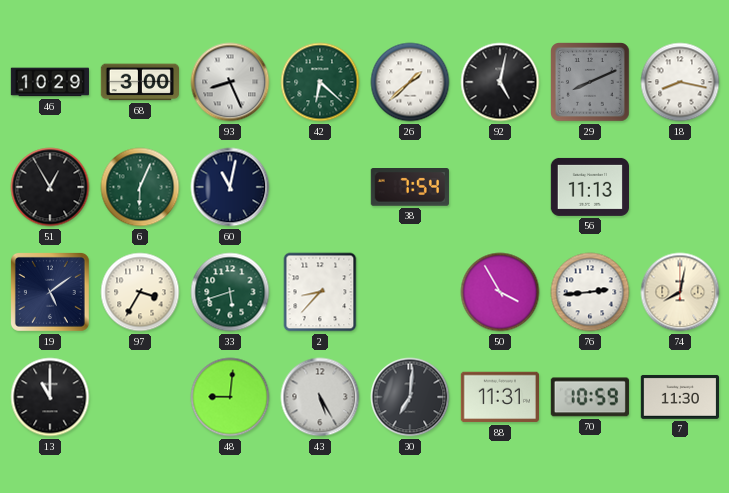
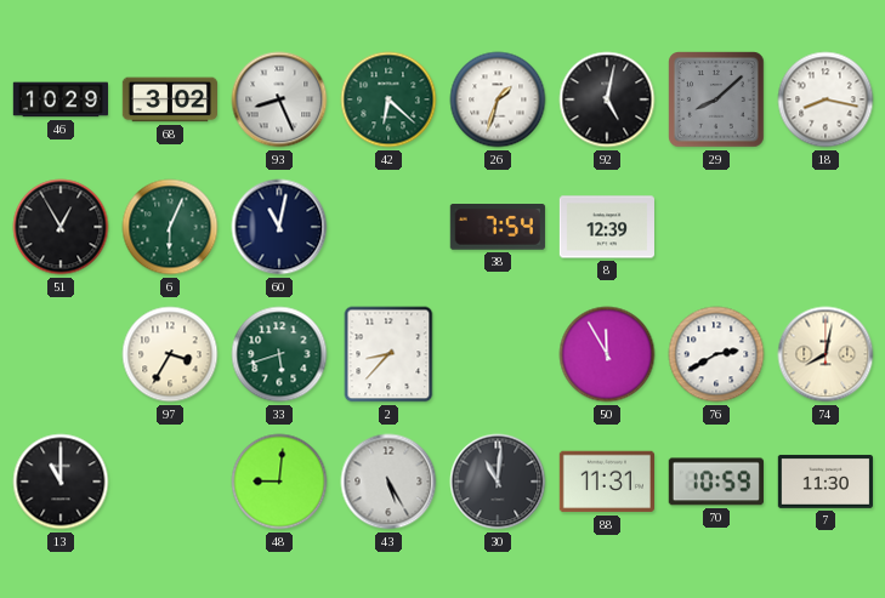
68: 3:00 -> 3:02
26: 1:38 -> 1:33
29: 8:11 -> 8:08
8: none -> 12:39
56: 11:13 -> none
19: 5:09 -> none
50: 3:55 -> 11:55
76: 2:44 -> 2:40
30: 7:01 -> 11:01
